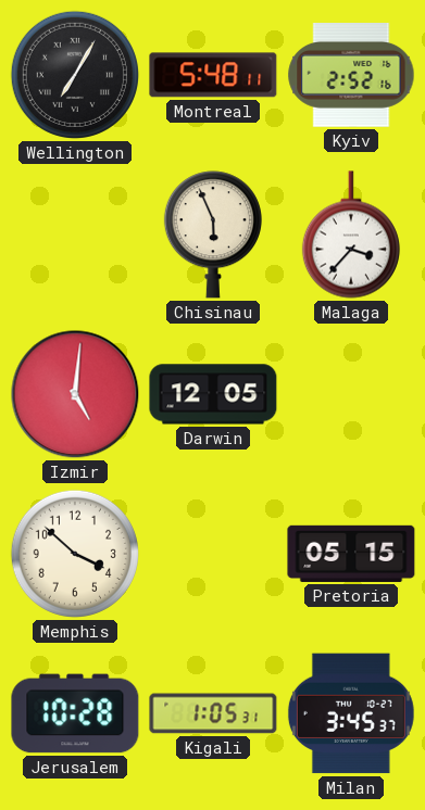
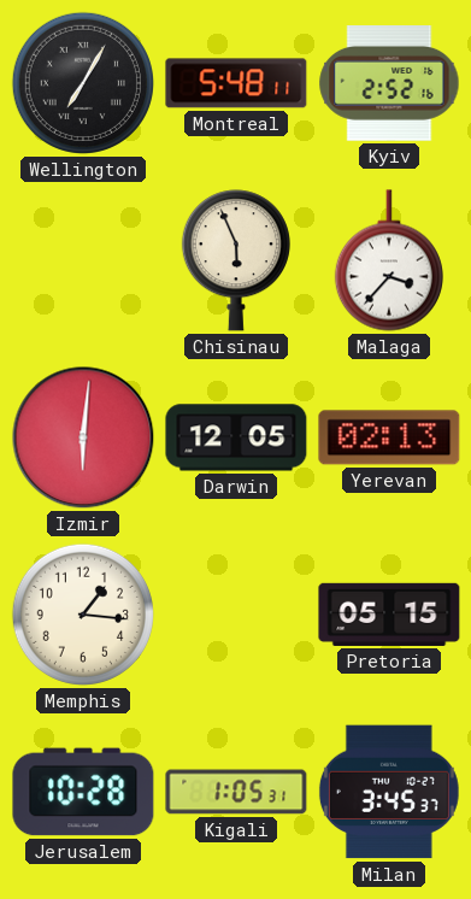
Izmir: 5:01 -> 6:01
Yerevan: none -> 02:13
Memphis: 3:52 -> 1:16
